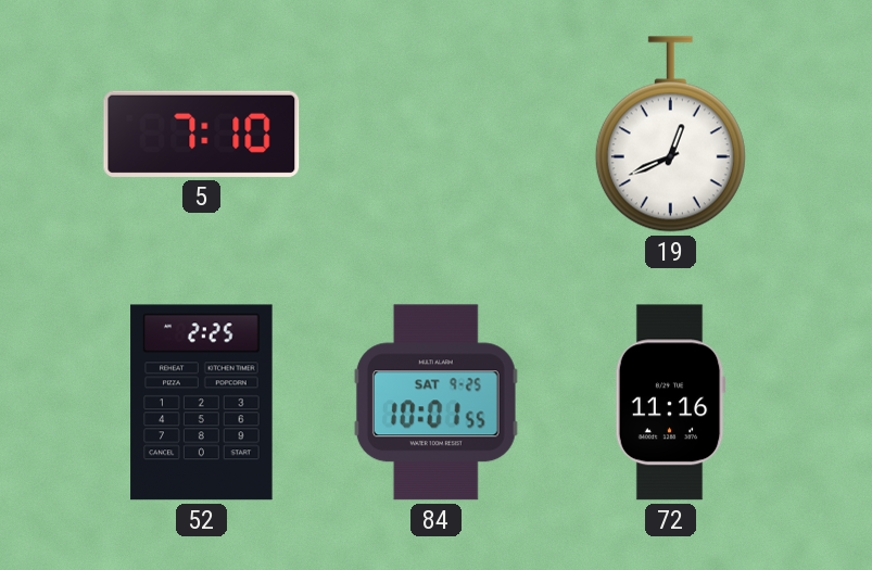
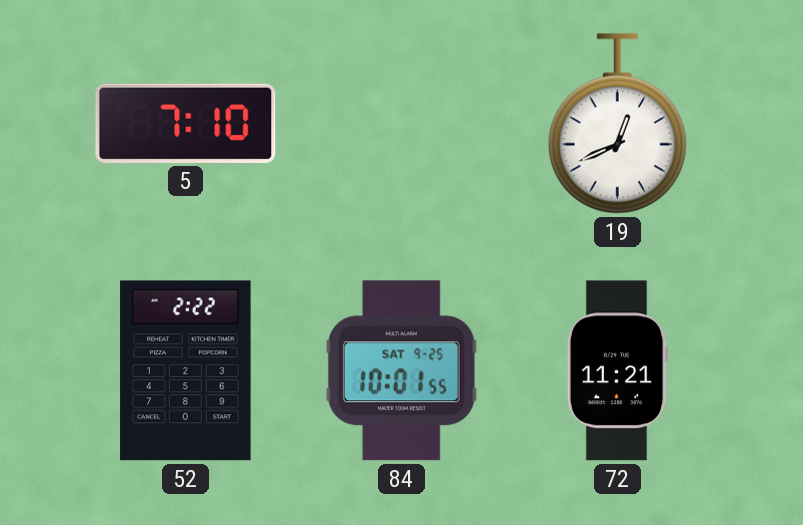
52: 2:25 -> 2:22
72: 11:16 -> 11:21
